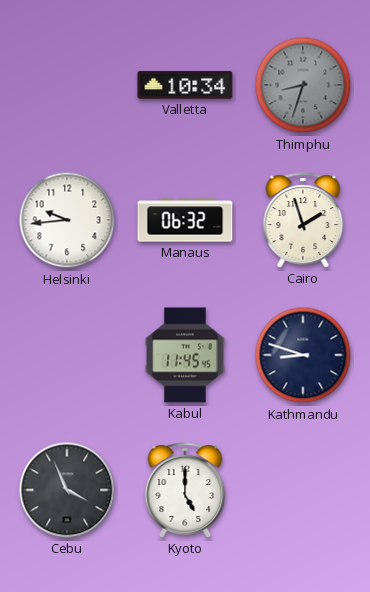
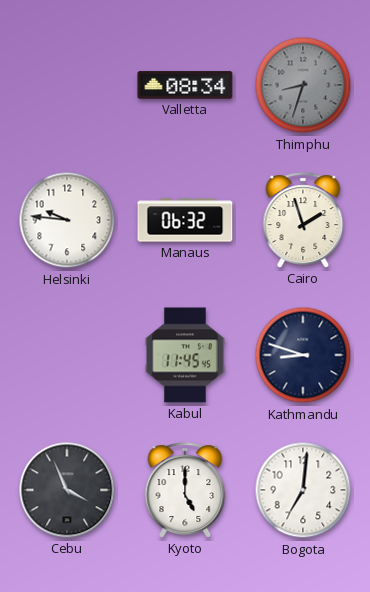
Valletta: 10:34 -> 08:34
Helsinki: 9:44 -> 9:46
Bogota: none -> 7:01
